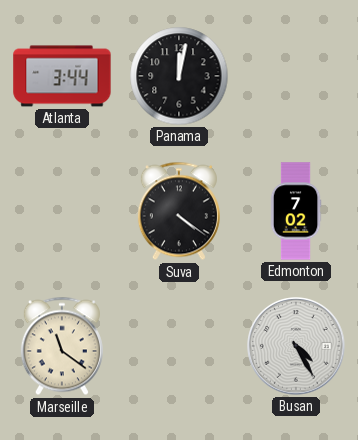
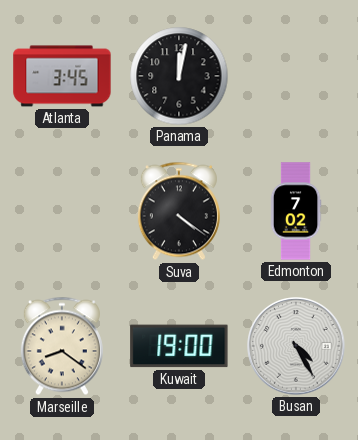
Atlanta: 3:44 -> 3:45
Marseille: 11:21 -> 8:21
Kuwait: none -> 19:00
